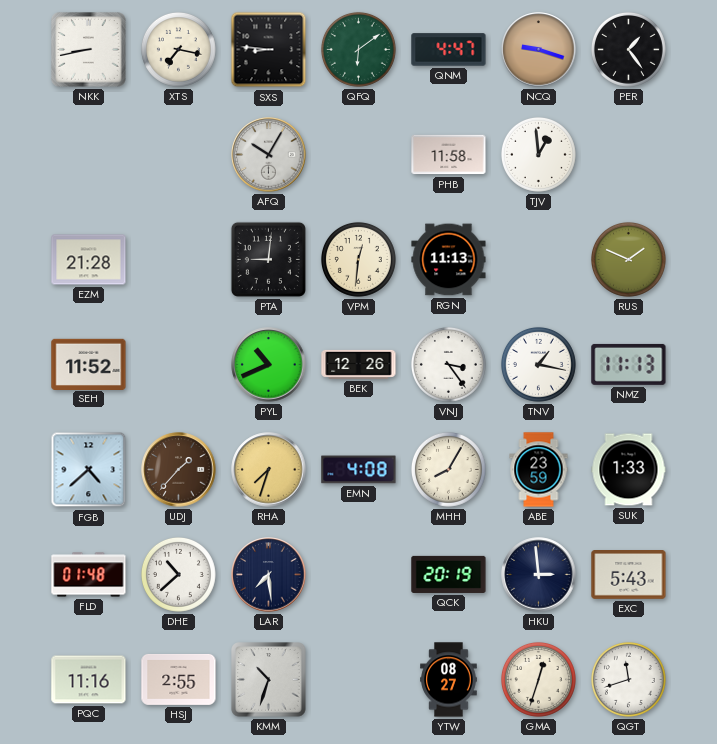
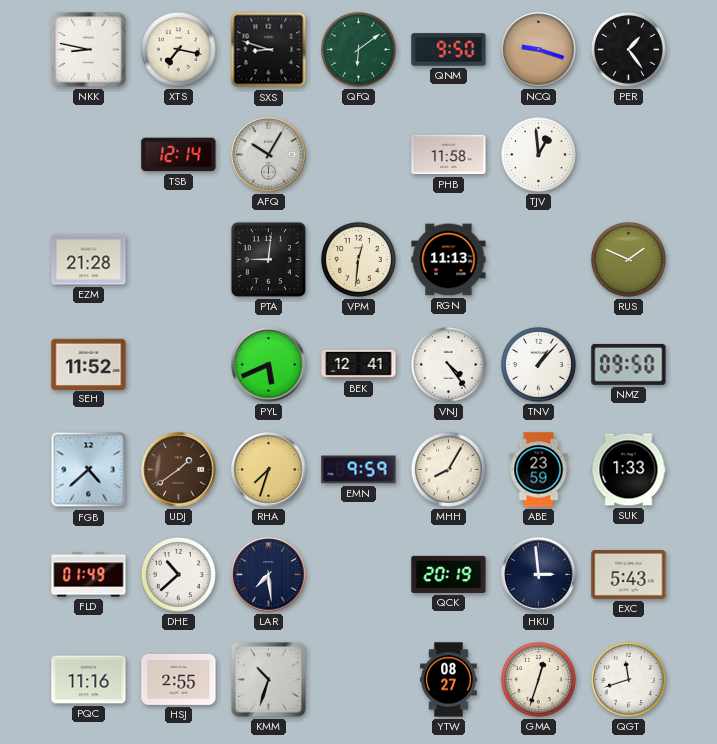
NKK: 8:43 -> 8:47
SXS: 8:46 -> 8:48
QNM: 4:47 -> 9:50
TSB: none -> 12:14
PYL: 10:41 -> 5:41
BEK: 12:26 -> 12:41
VNJ: 3:24 -> 4:24
TNV: 1:17 -> 1:07
NMZ: 11:13 -> 09:50
UDJ: 1:37 -> 1:39
EMN: 4:08 -> 9:59
FLD: 01:48 -> 01:49
